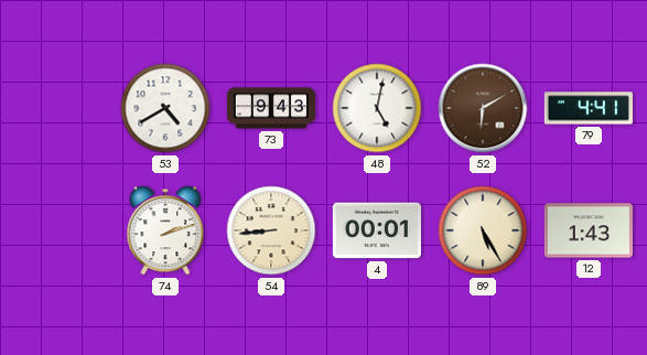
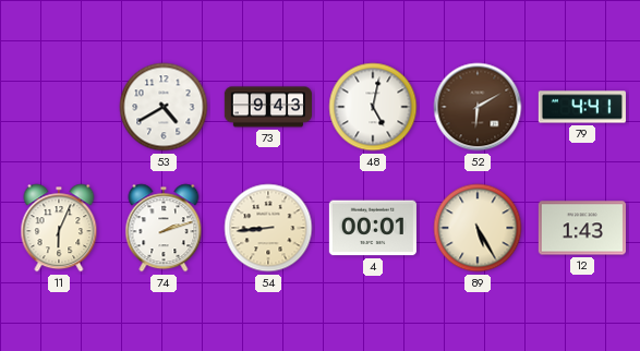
11: none -> 6:04
